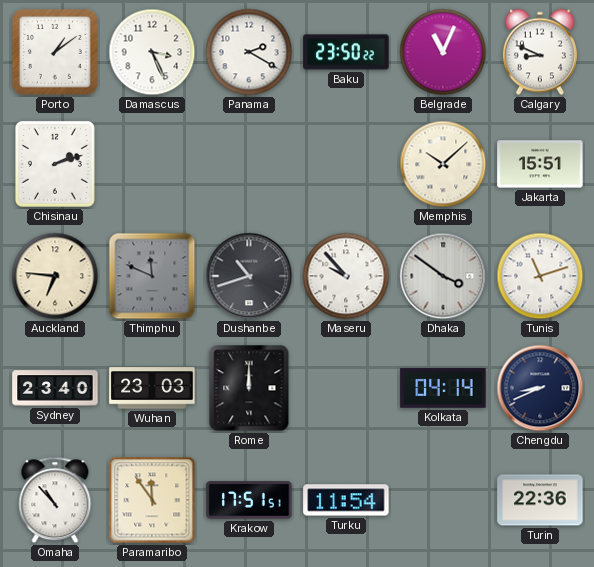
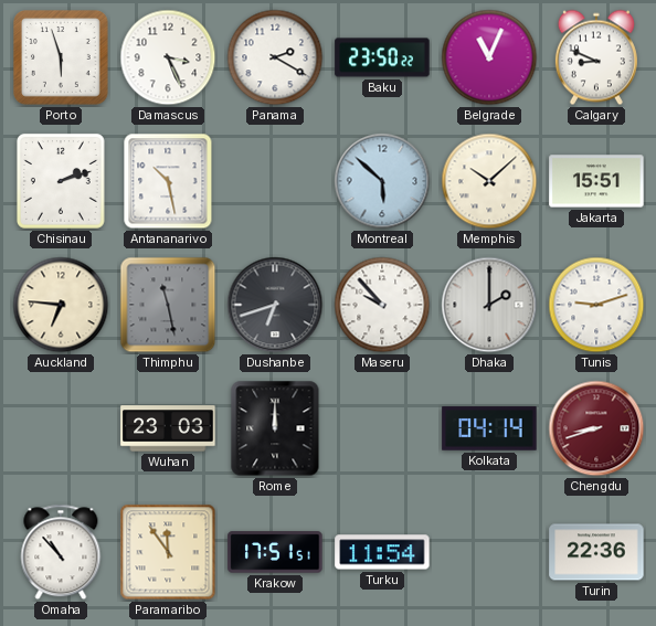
Porto: 1:09 -> 5:57
Antananarivo: none -> 10:28
Montreal: none -> 5:52
Thimphu: 11:49 -> 11:28
Dushanbe: 10:42 -> 6:42
Dhaka: 3:51 -> 2:00
Tunis: 11:12 -> 9:12
Sydney: 23:40 -> none
Chengdu: 8:41 -> 8:42
Chengdu dial: navy -> burgundy
